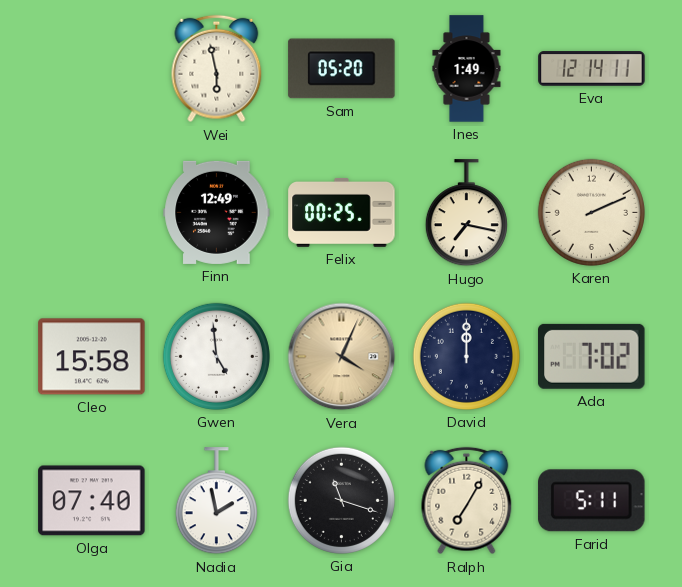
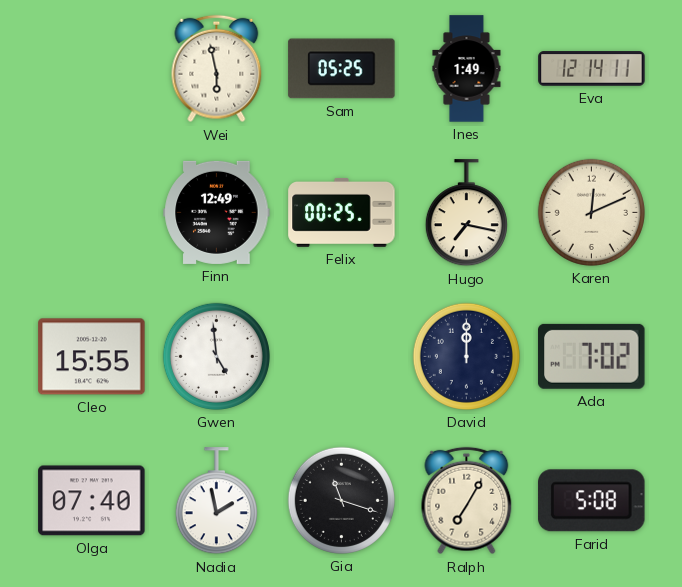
Sam: 05:20 -> 05:25
Karen: 2:11 -> 12:11
Cleo: 15:58 -> 15:55
Vera: 4:04 -> none
Farid: 5:11 -> 5:08
